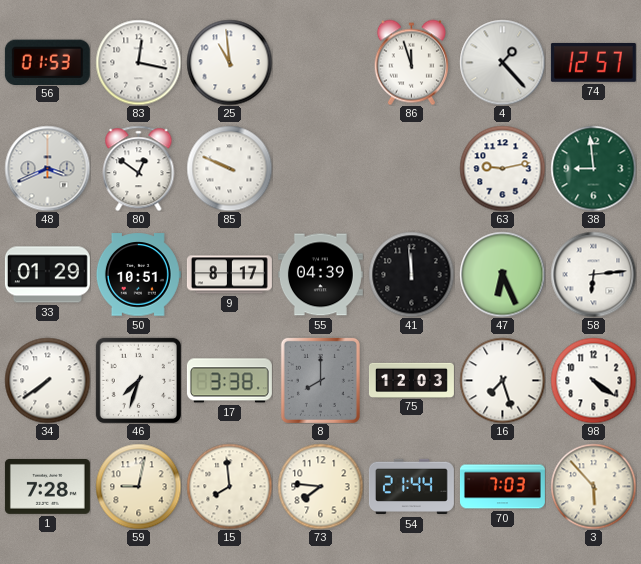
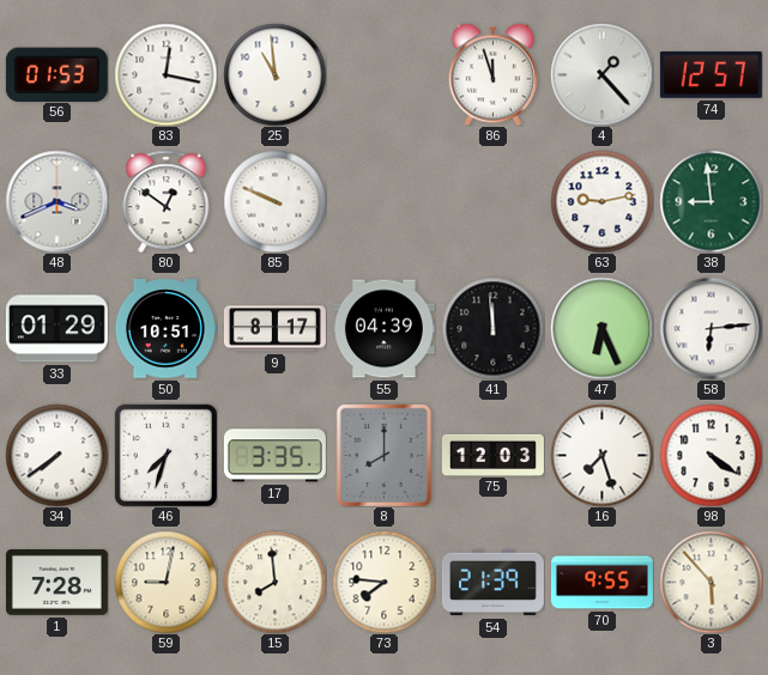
17: 3:38 -> 3:35
54: 21:44 -> 21:39
70: 7:03 -> 9:55
